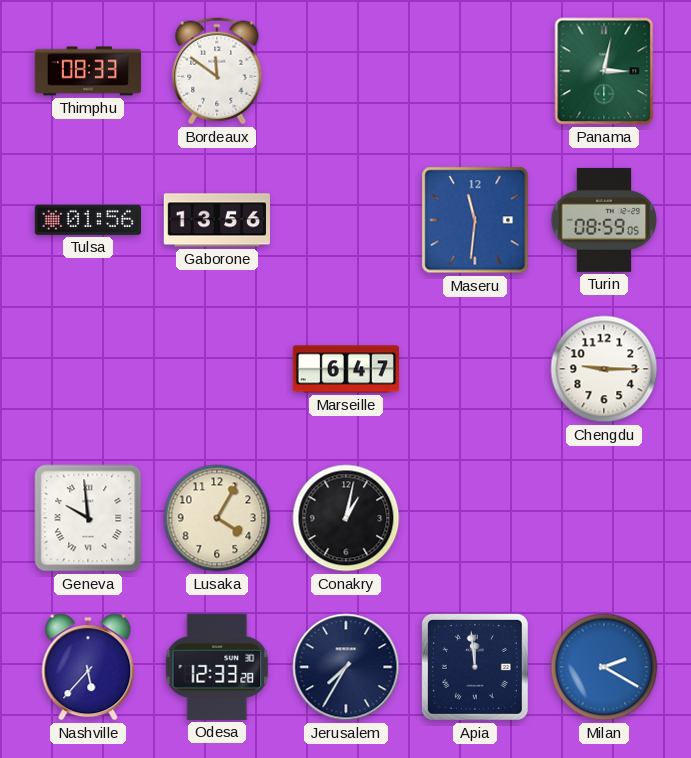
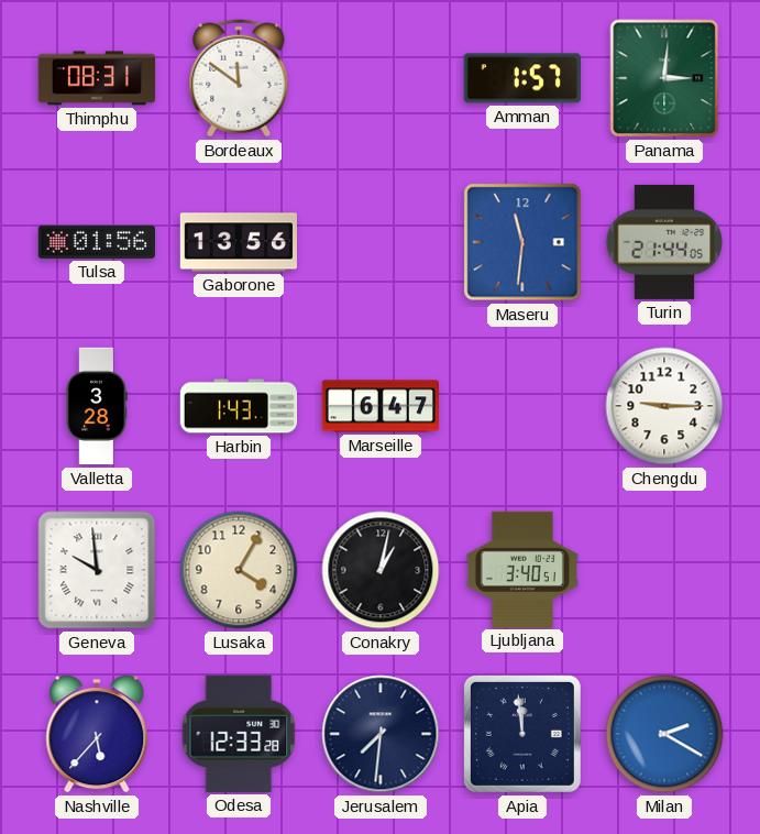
Thimphu: 08:33 -> 08:31
Amman: none -> 1:57
Panama: 3:02 -> 3:01
Turin: 08:59 -> 21:44
Valletta: none -> 3:28
Harbin: none -> 1:43
Ljubljana: none -> 3:40
Jerusalem: 7:35 -> 7:31
